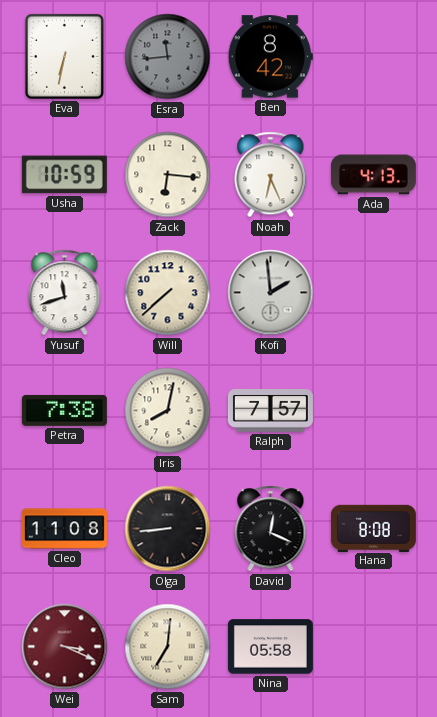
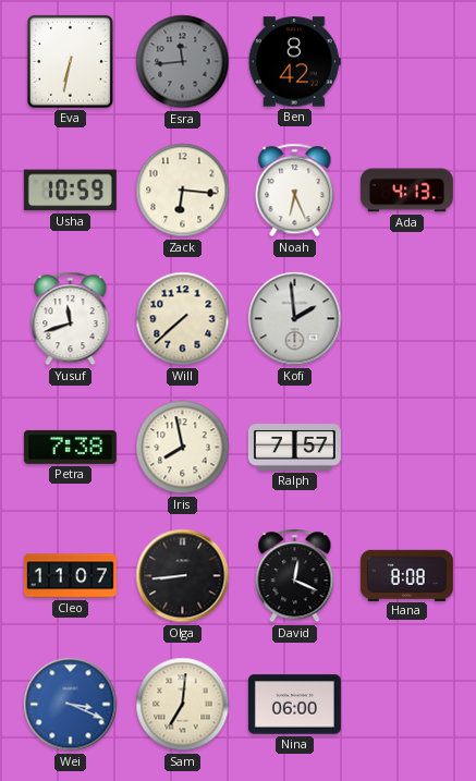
Iris: 8:02 -> 7:58
Cleo: 11:08 -> 11:07
Wei dial: burgundy -> blue
Nina: 05:58 -> 06:00
